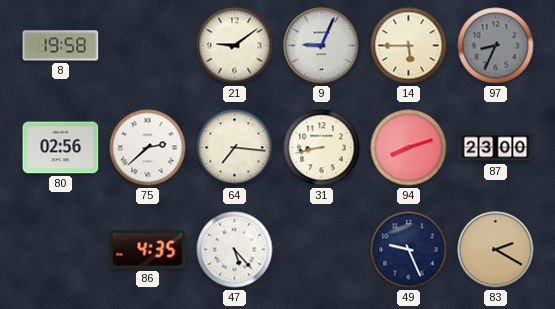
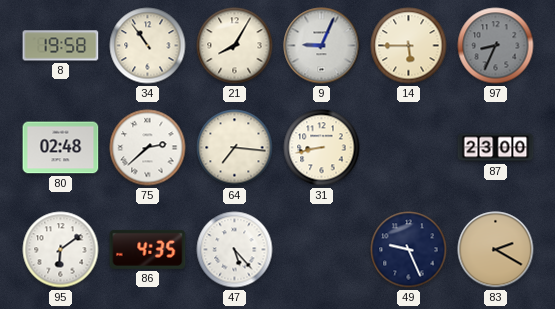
34: none -> 10:54
21: 9:09 -> 8:05
80: 02:56 -> 02:48
94: 8:12 -> none
95: none -> 6:09
